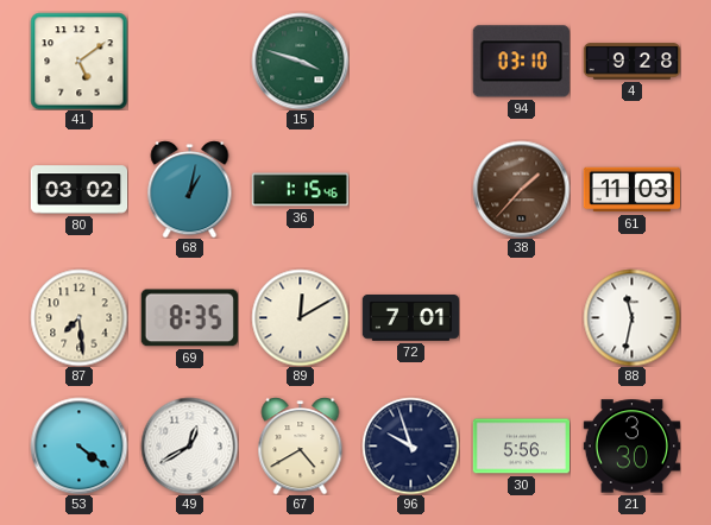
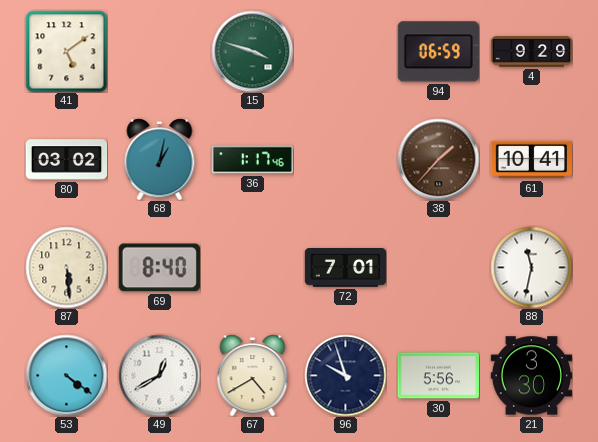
94: 03:10 -> 06:59
4: 9:28 -> 9:29
36: 1:15 -> 1:17
61: 11:03 -> 10:41
87: 7:29 -> 5:29
69: 8:35 -> 8:40
89: 12:10 -> none
